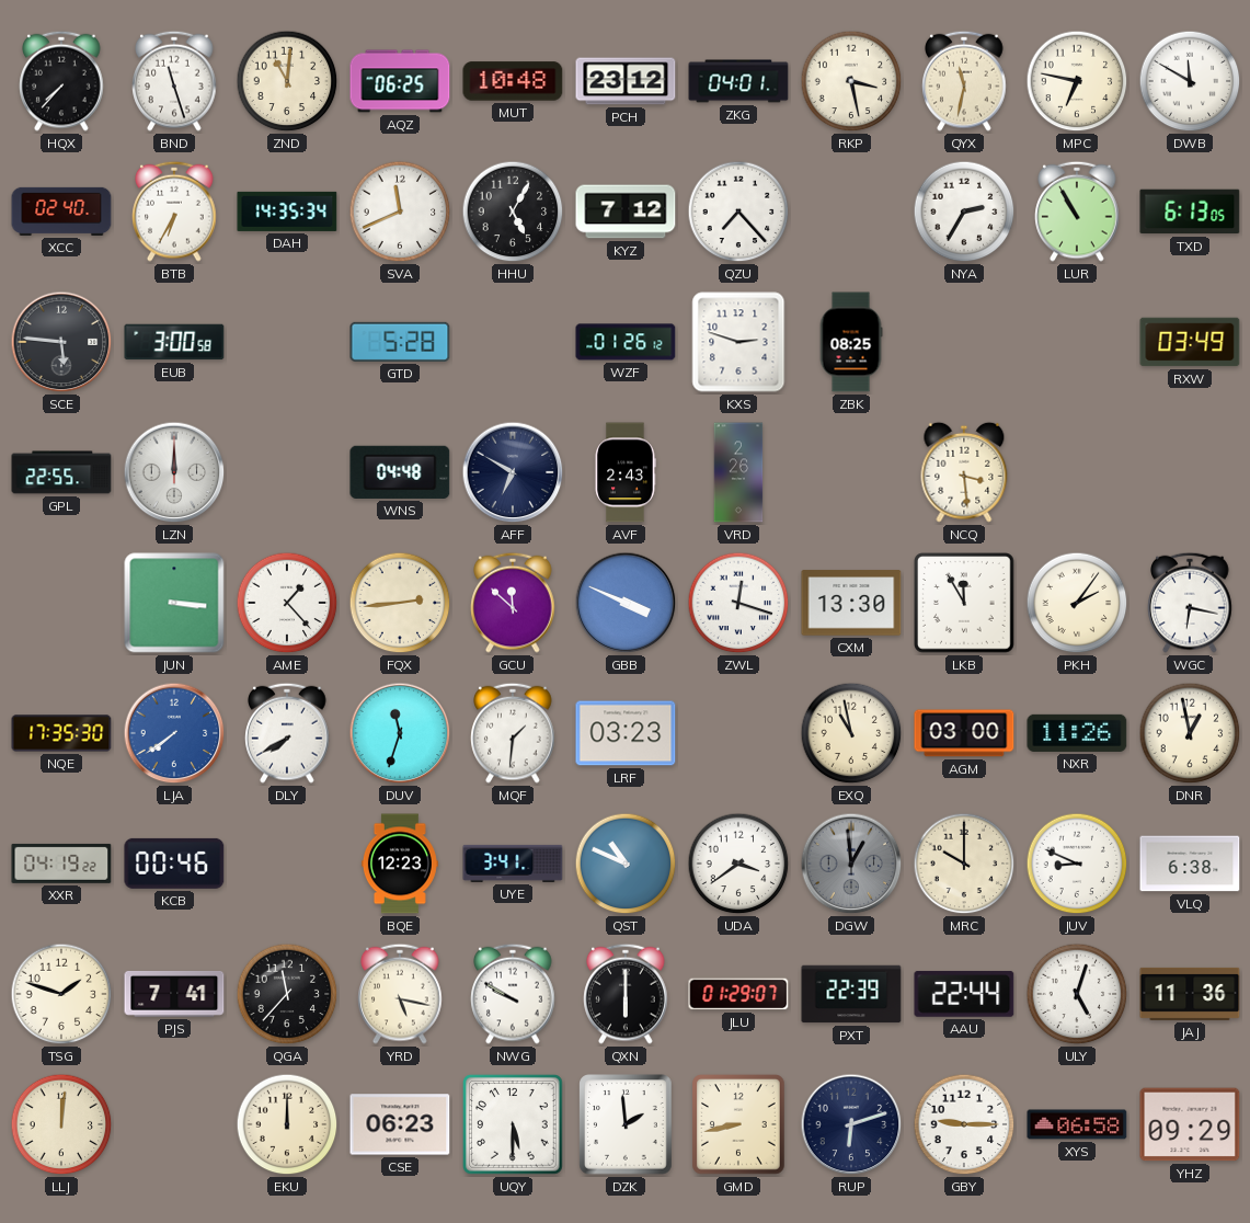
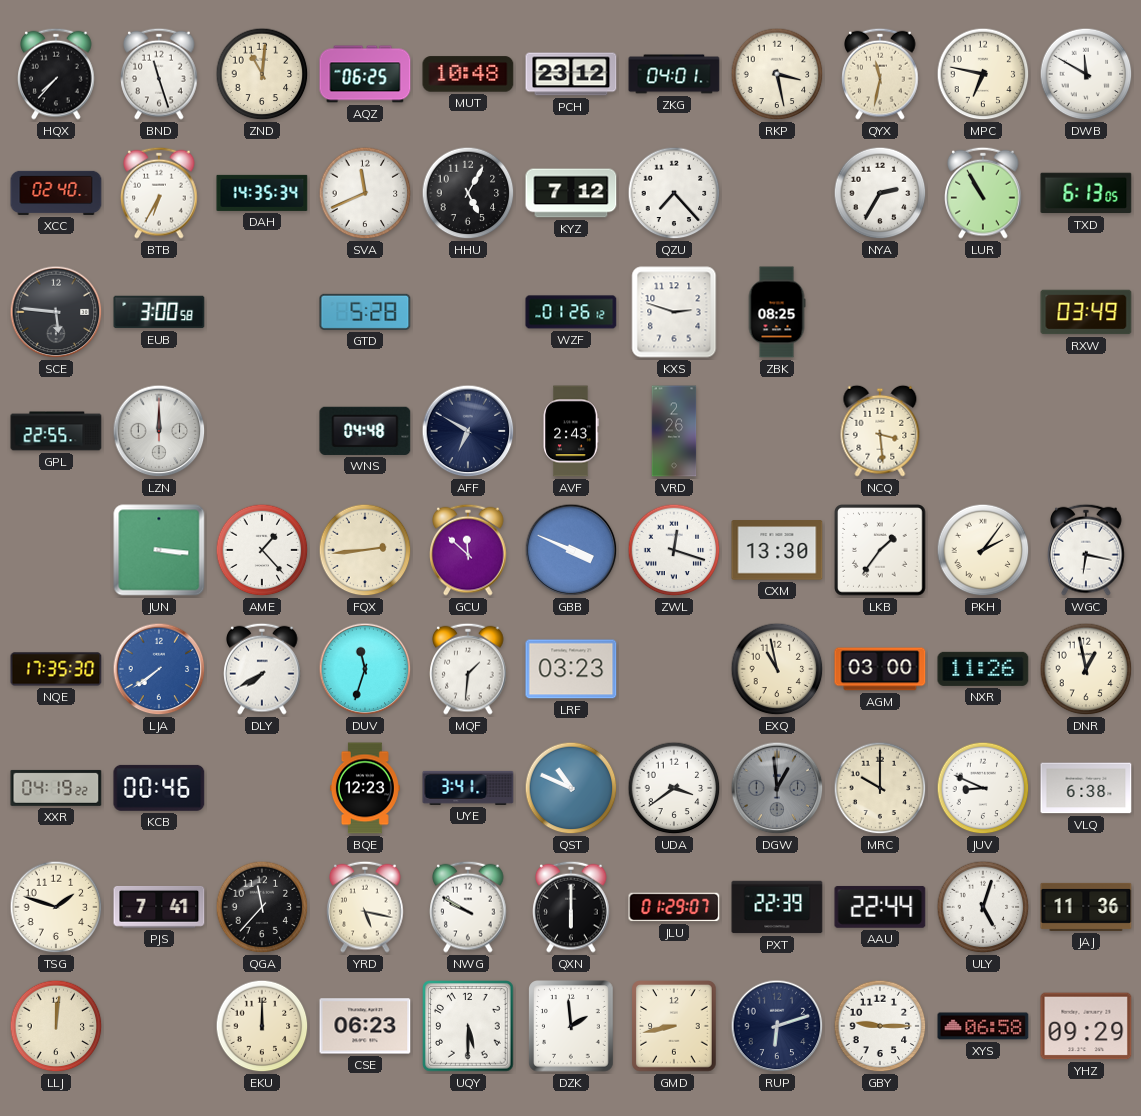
LKB: 11:55 -> 1:36
